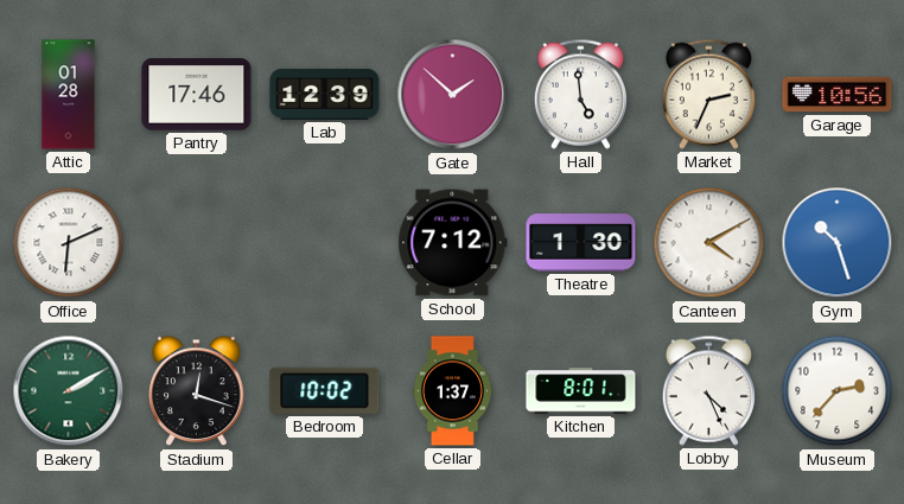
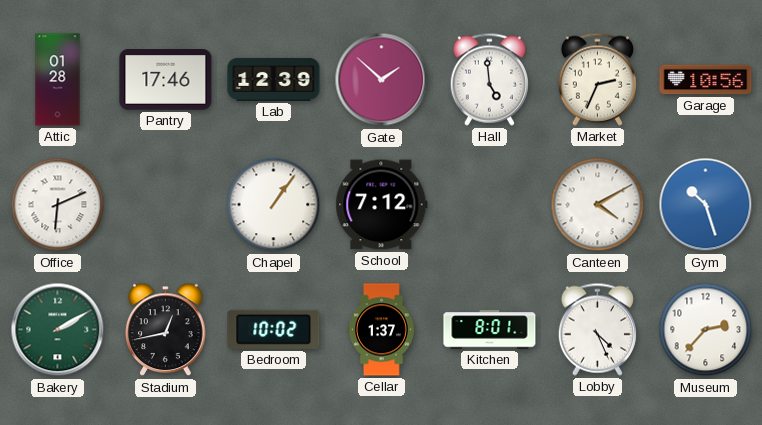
Chapel: none -> 1:06
Theatre: 1:30 -> none
Stadium: 12:18 -> 12:43
